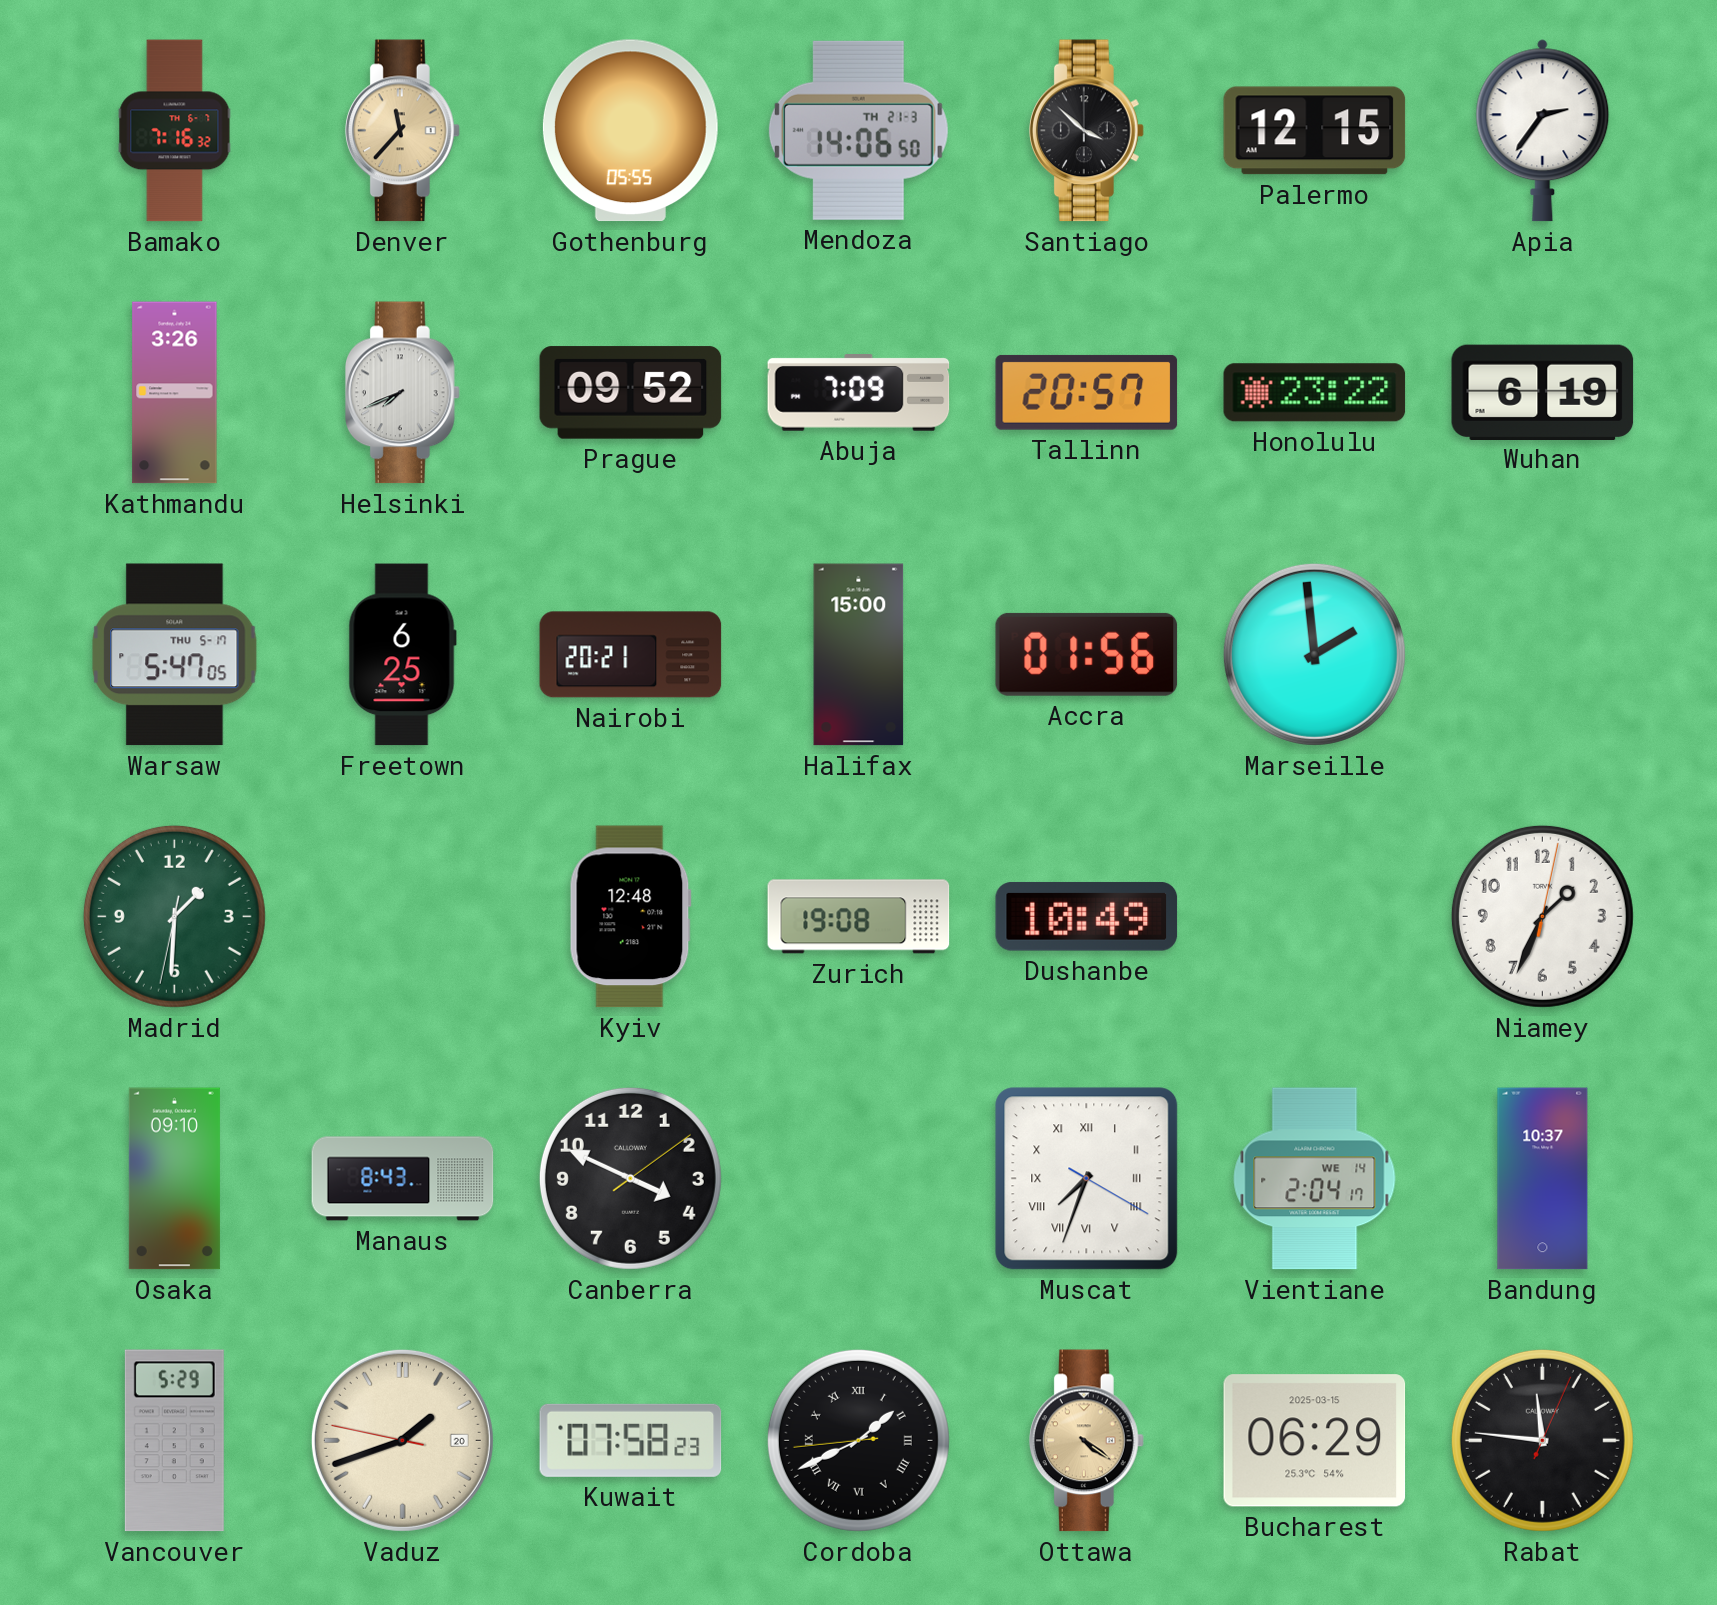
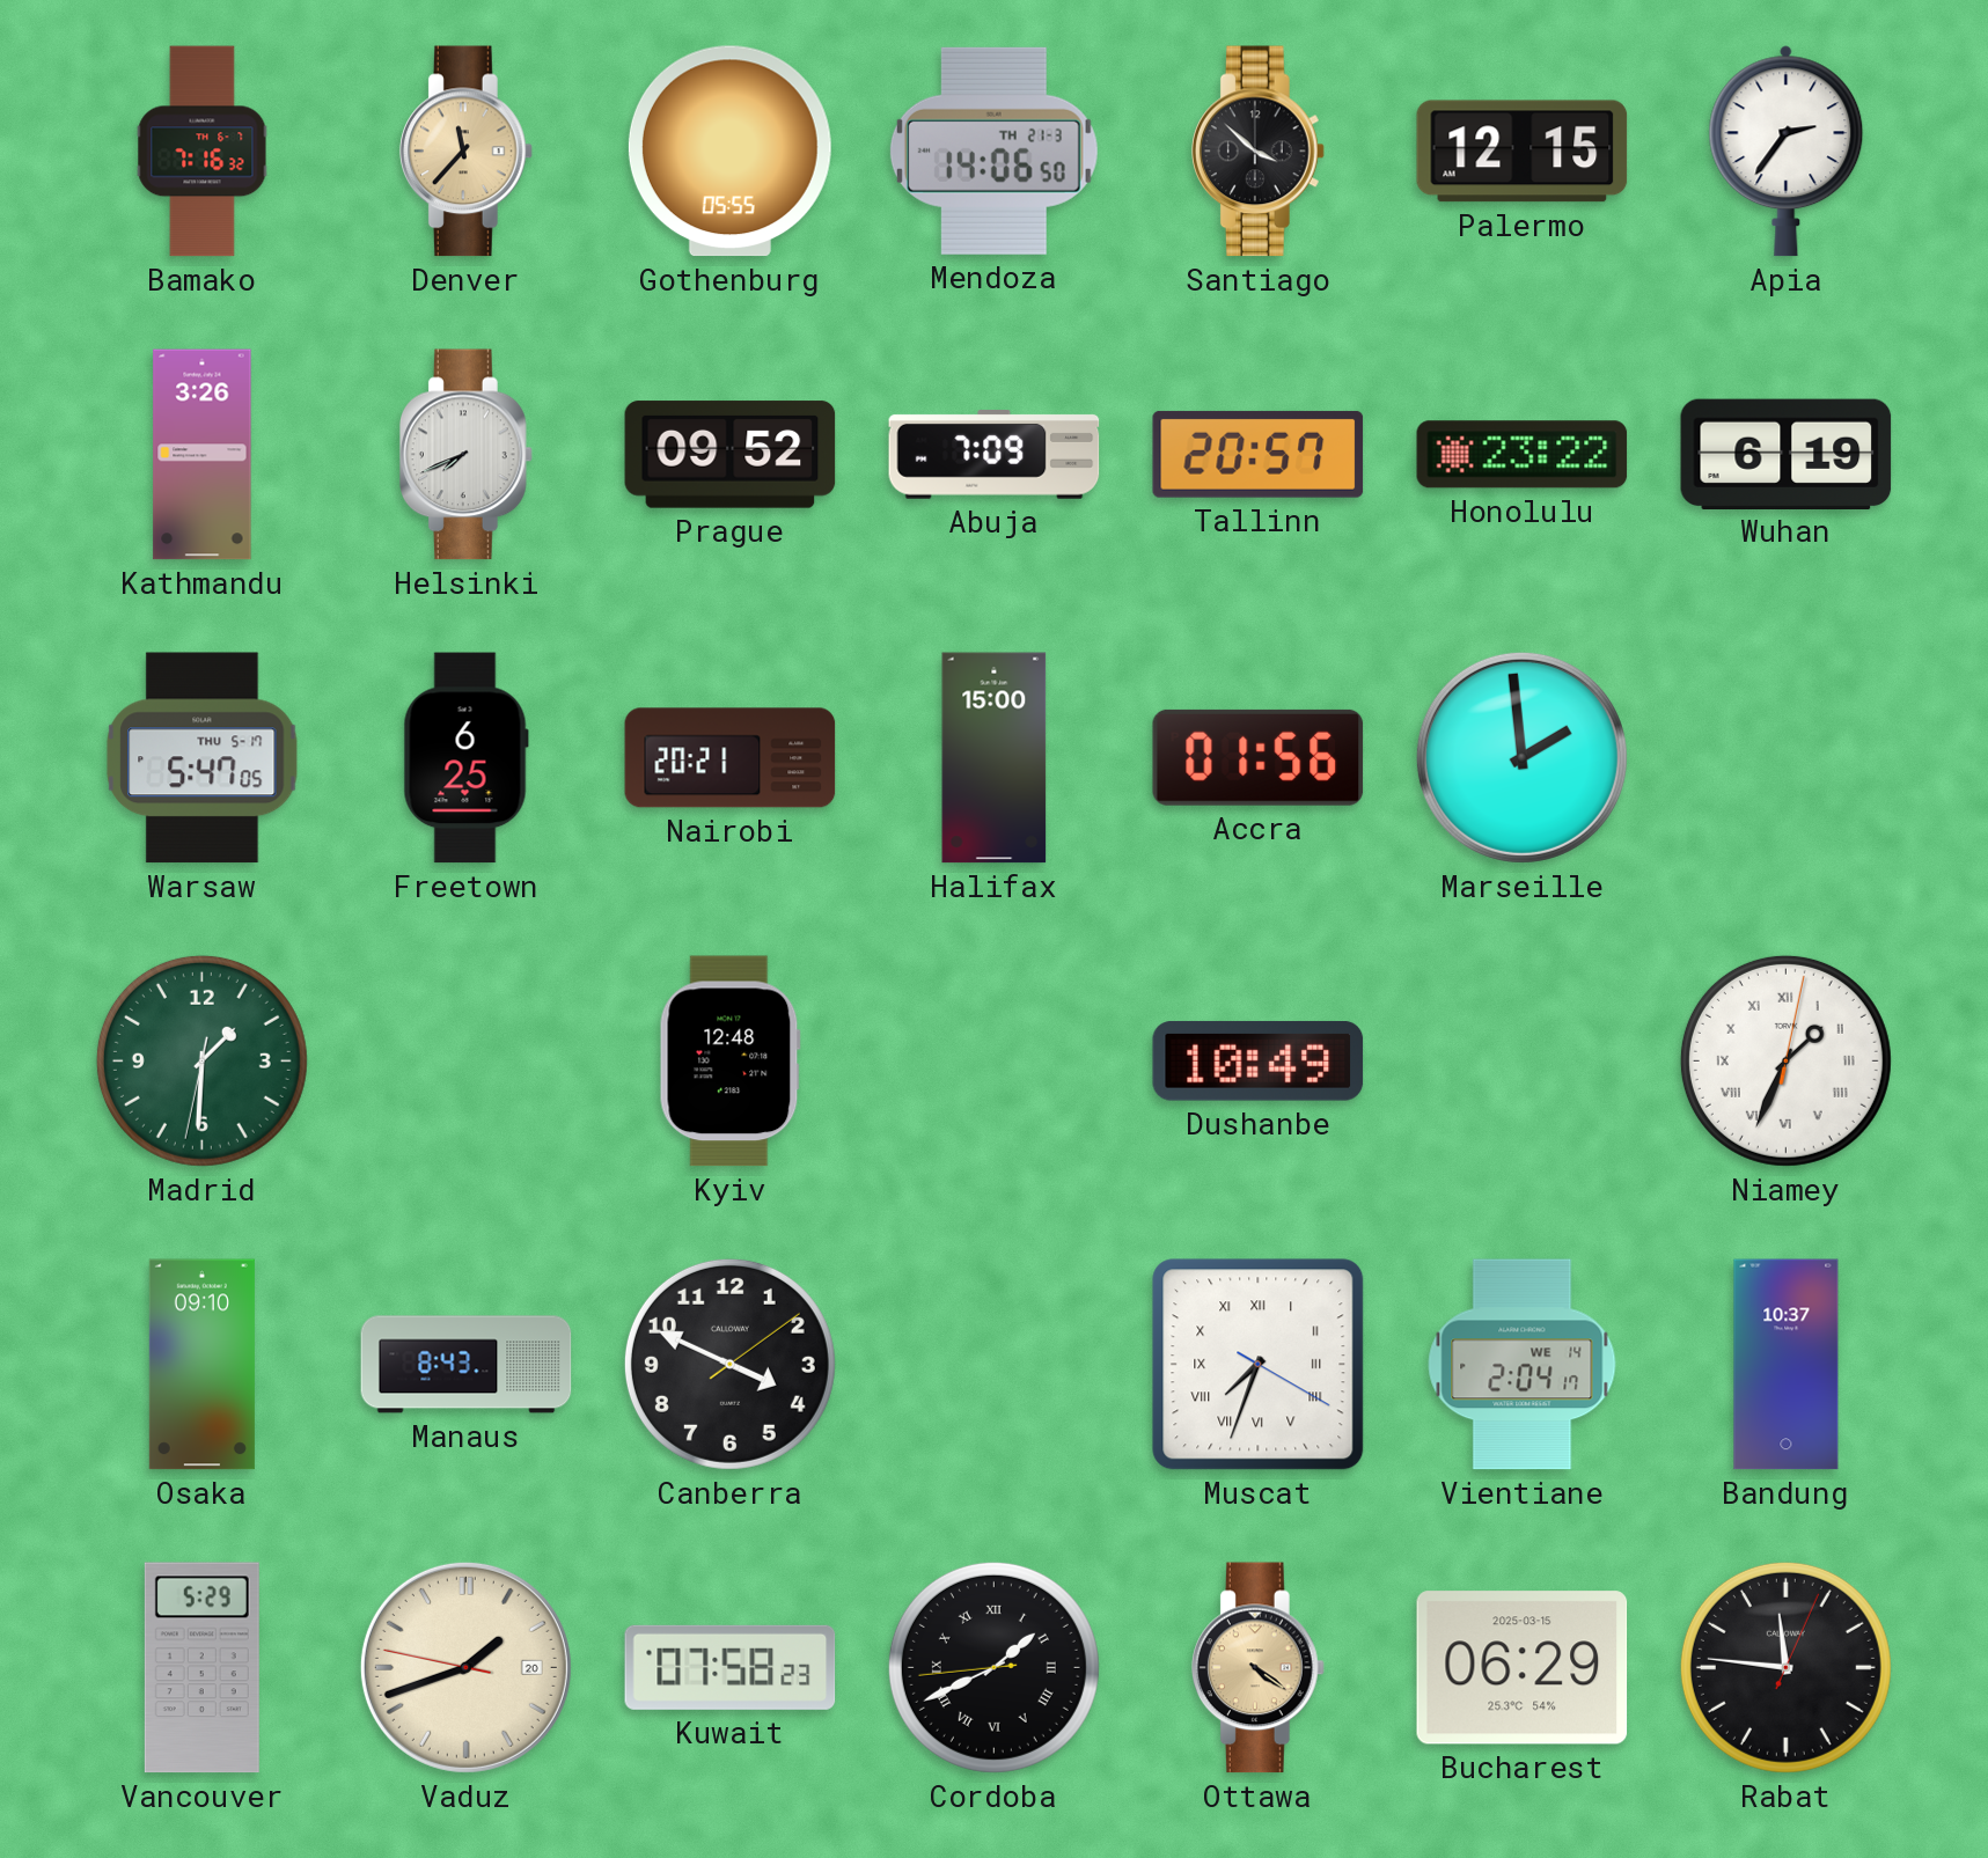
Zurich: 19:08 -> none
Niamey numerals: Arabic -> Roman
